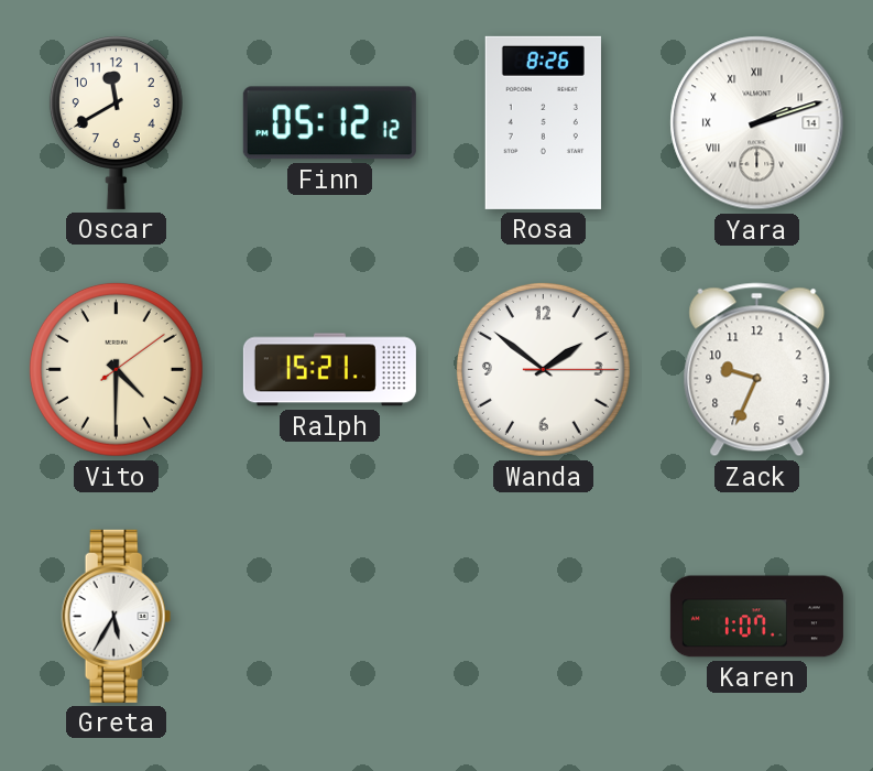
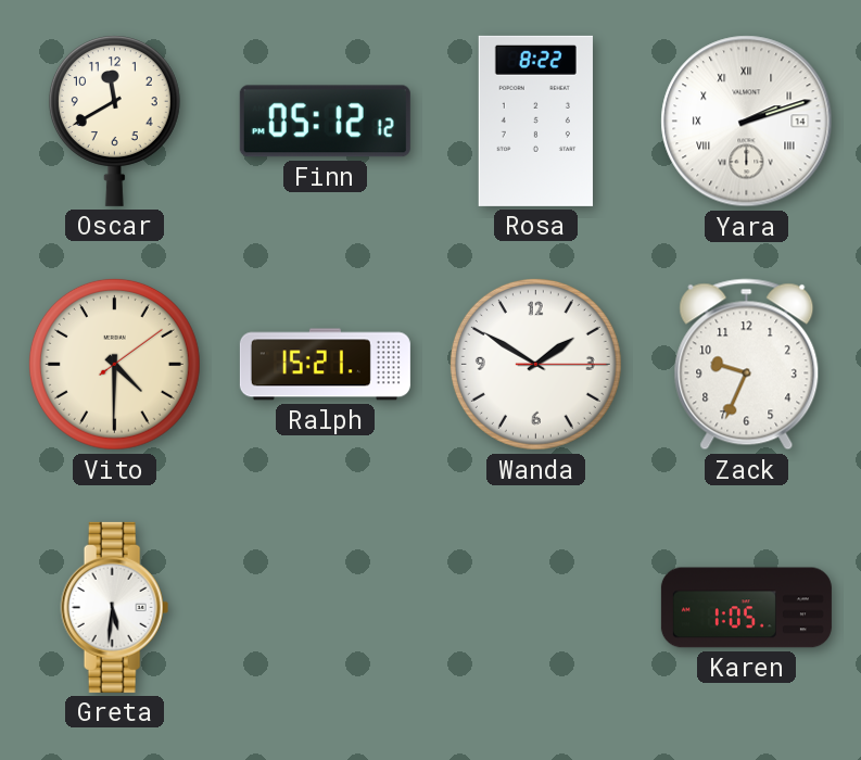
Rosa: 8:26 -> 8:22
Wanda: 1:51 -> 1:50
Greta: 5:35 -> 5:31
Karen: 1:07 -> 1:05
